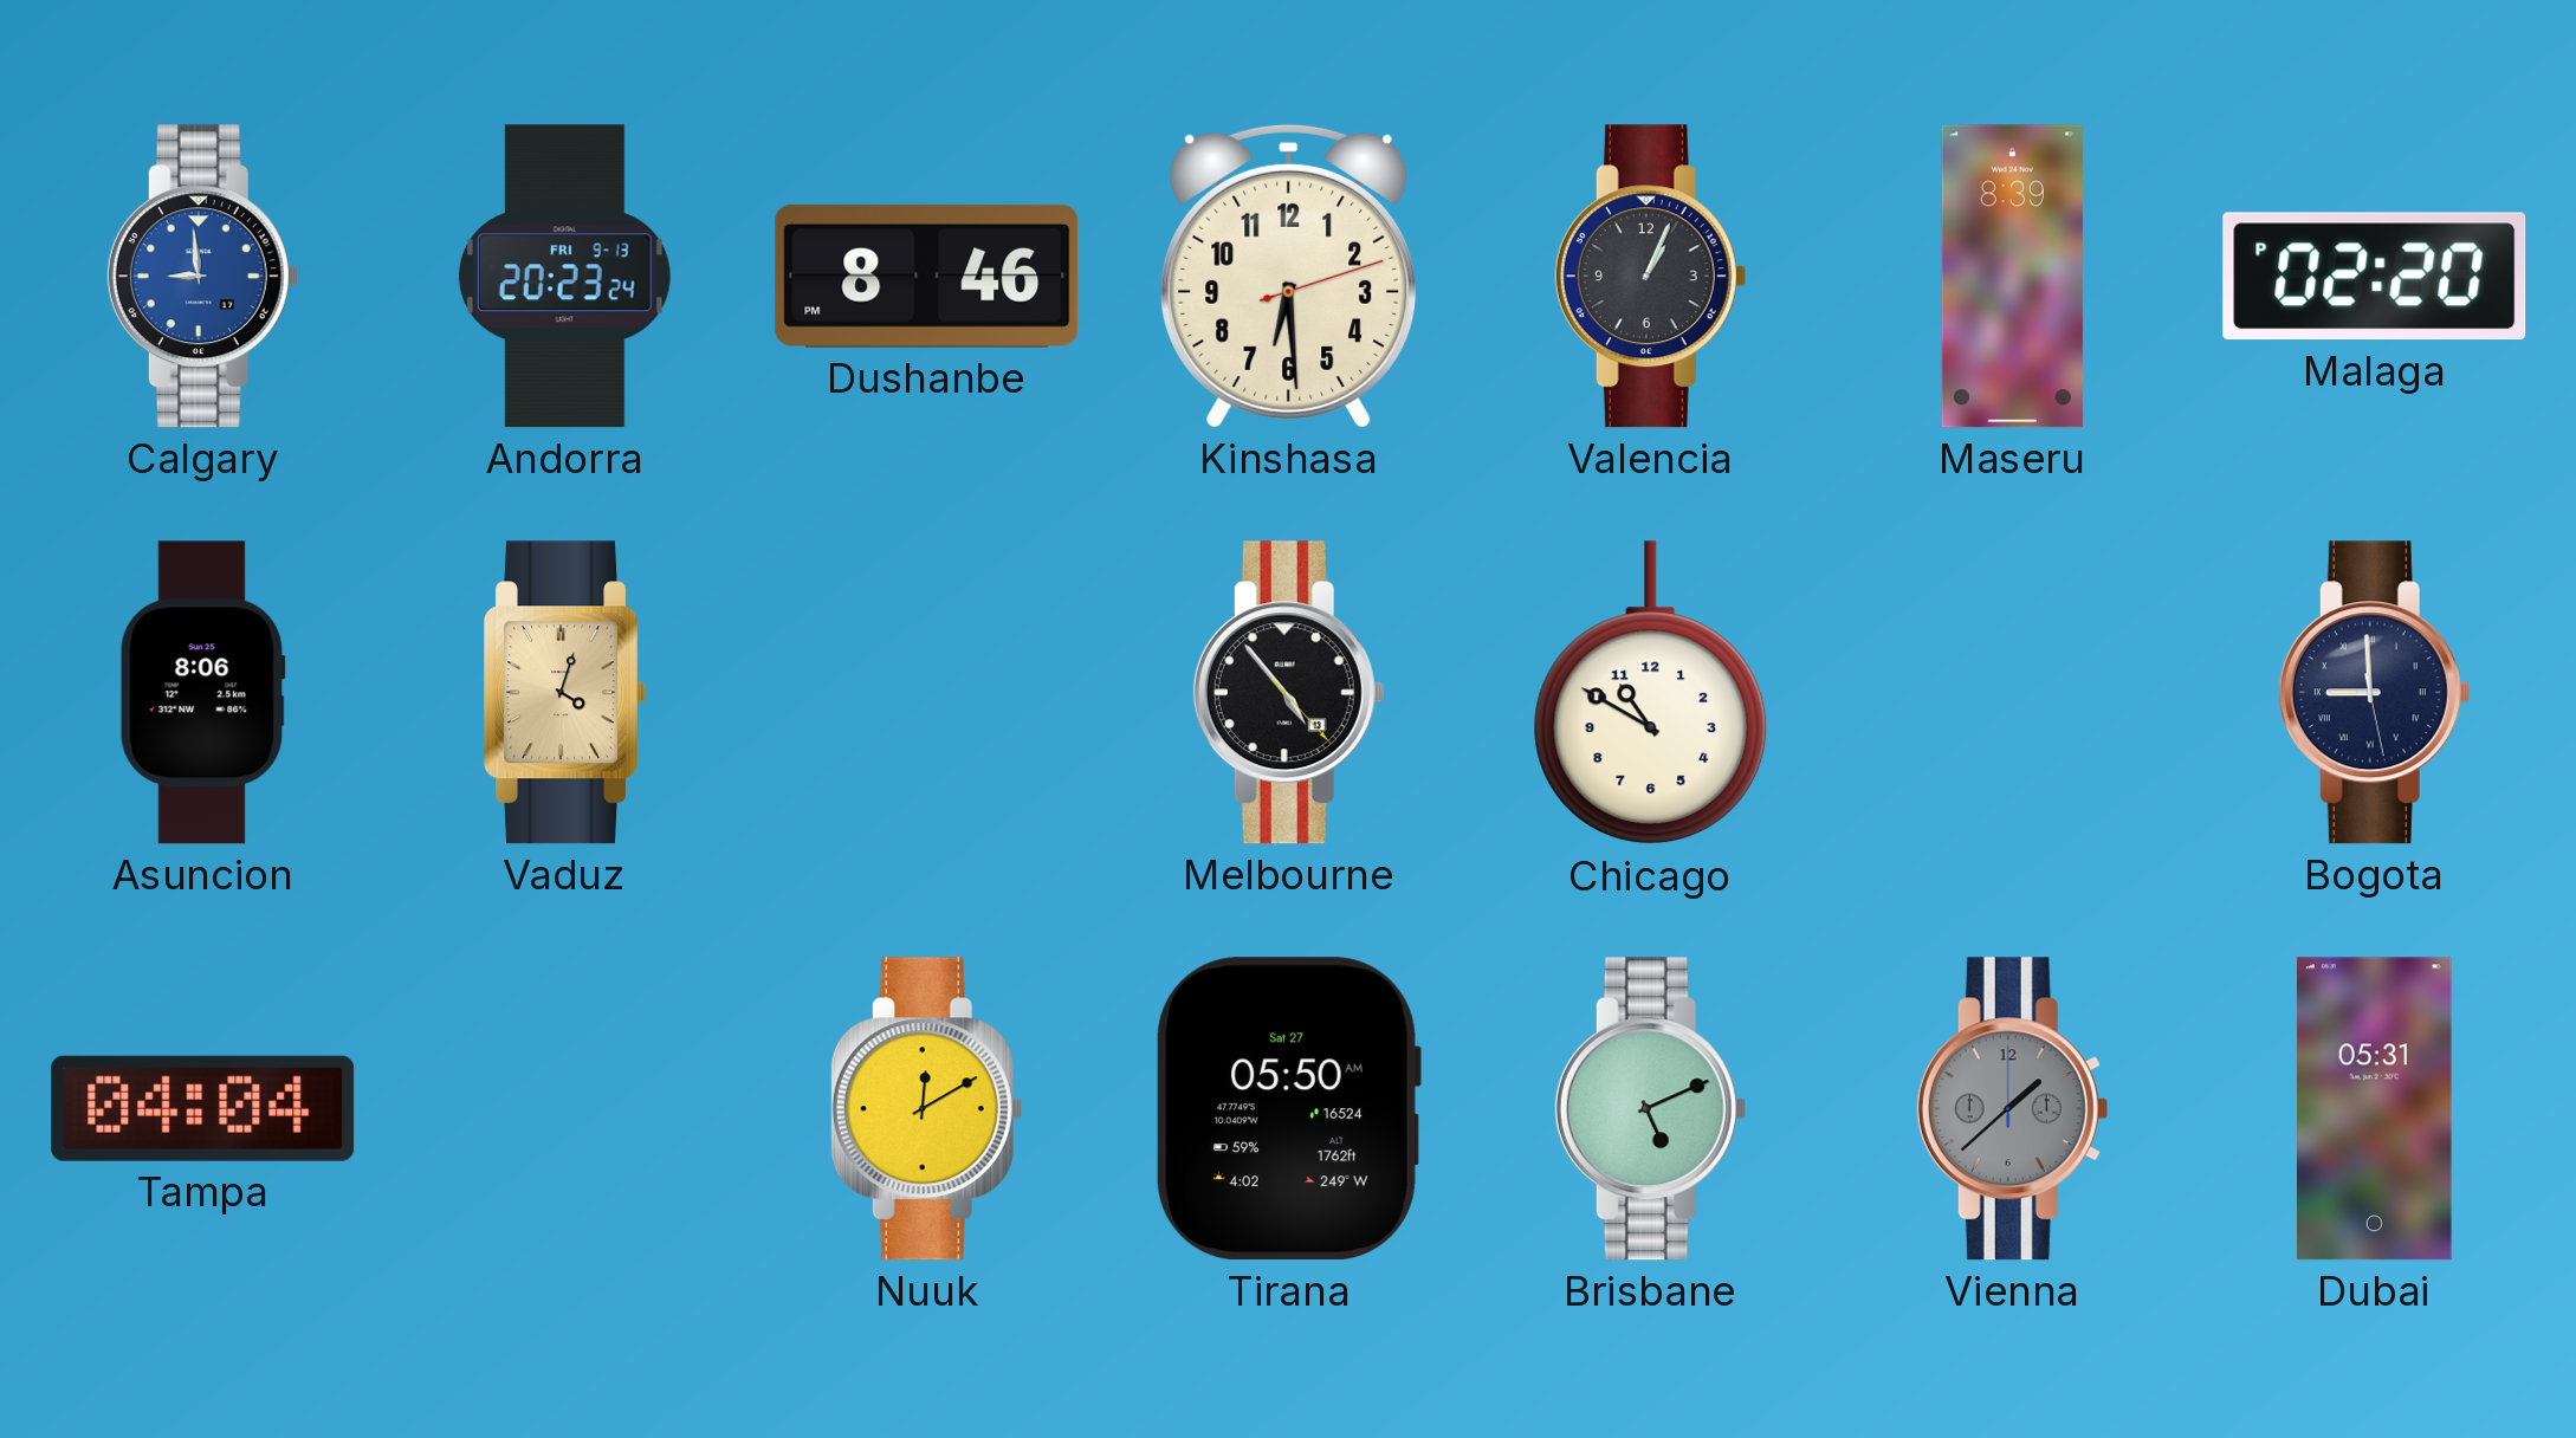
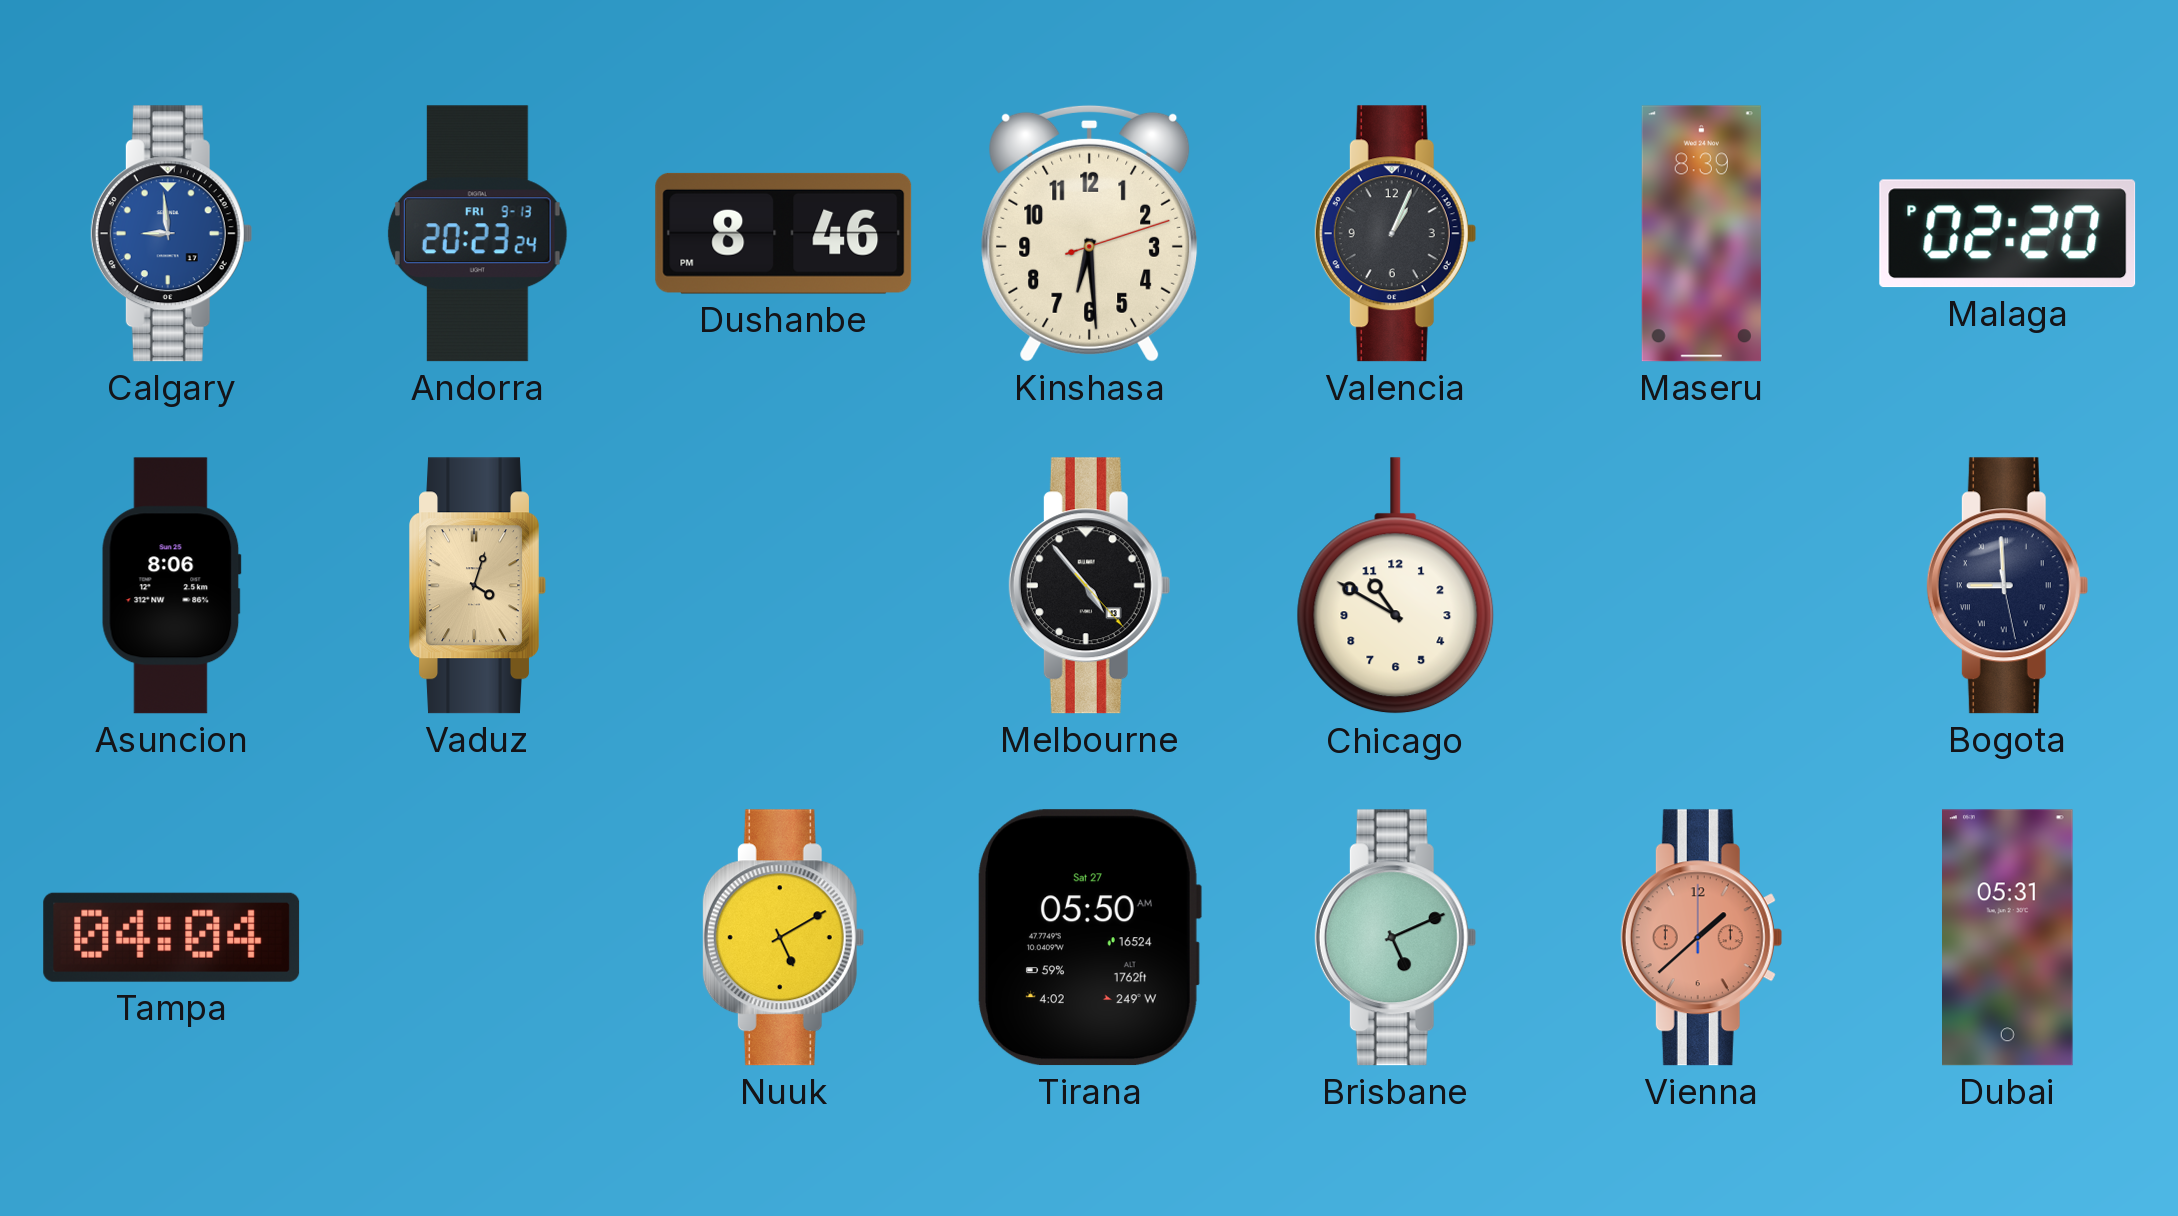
Nuuk: 12:10 -> 5:10
Vienna dial: grey -> salmon
